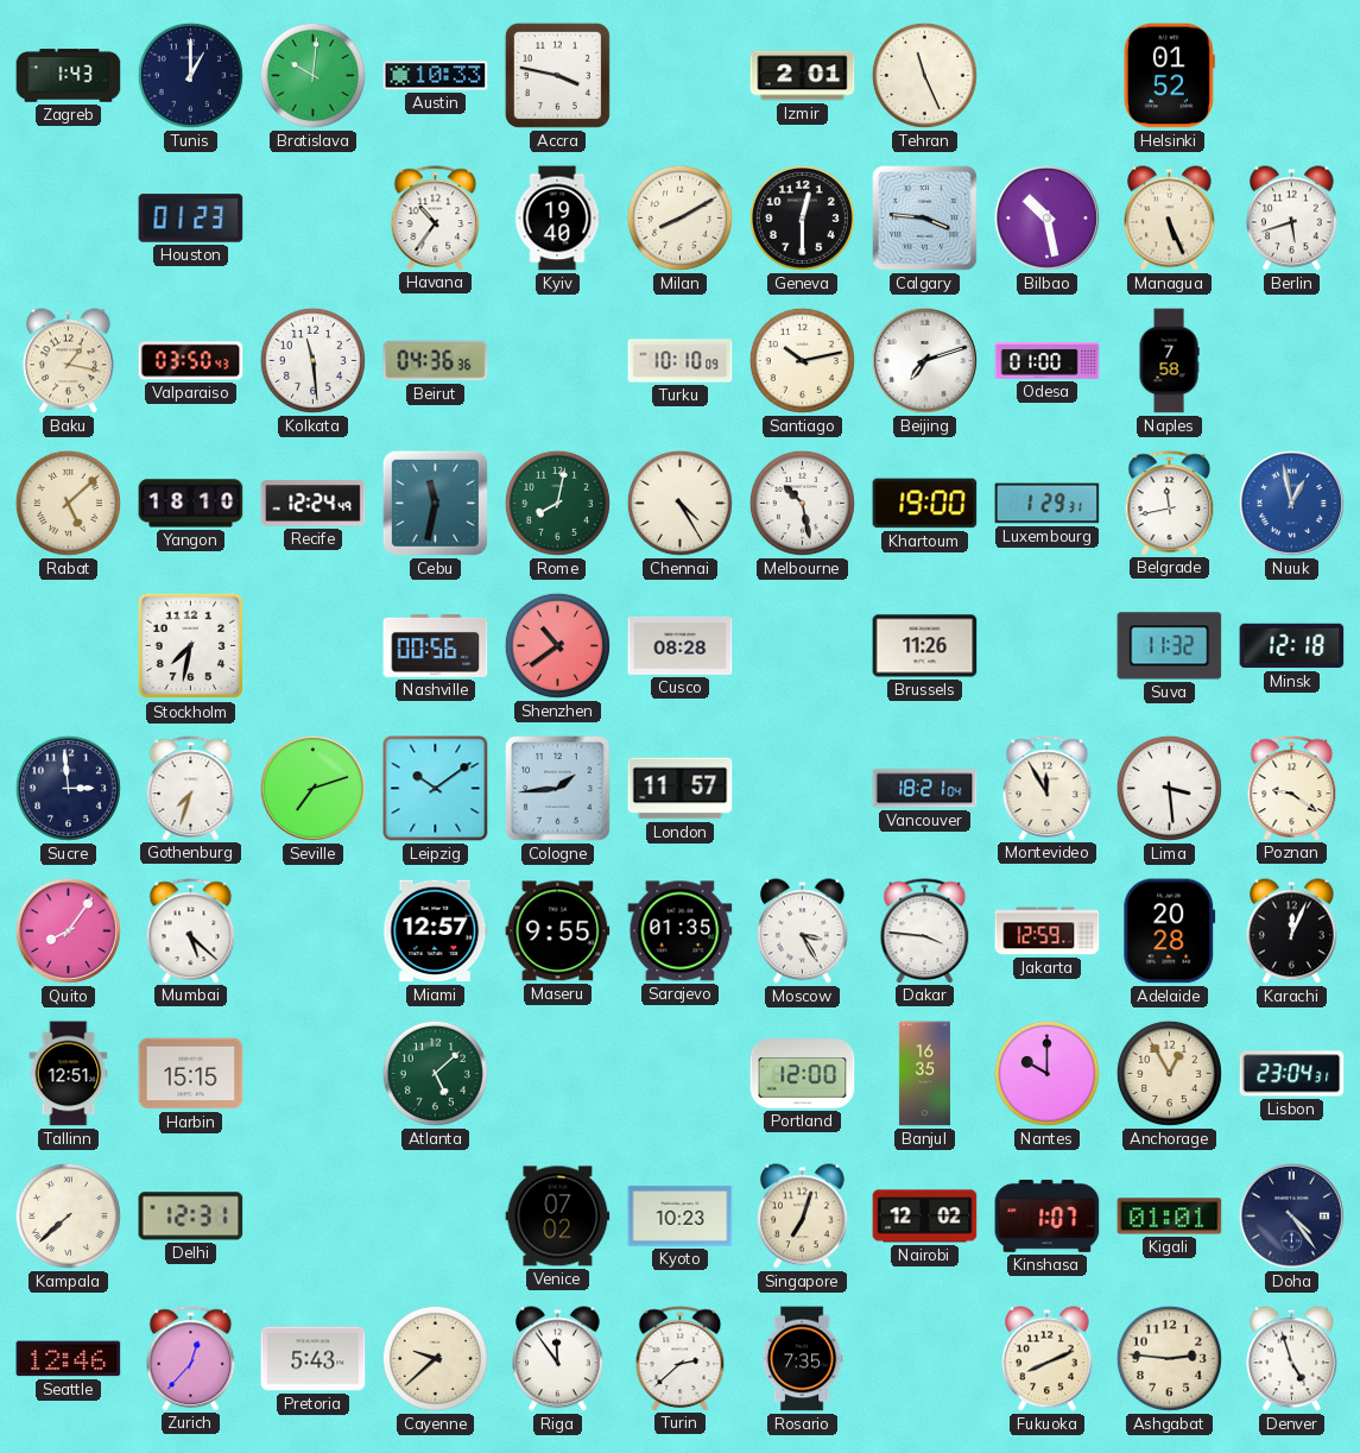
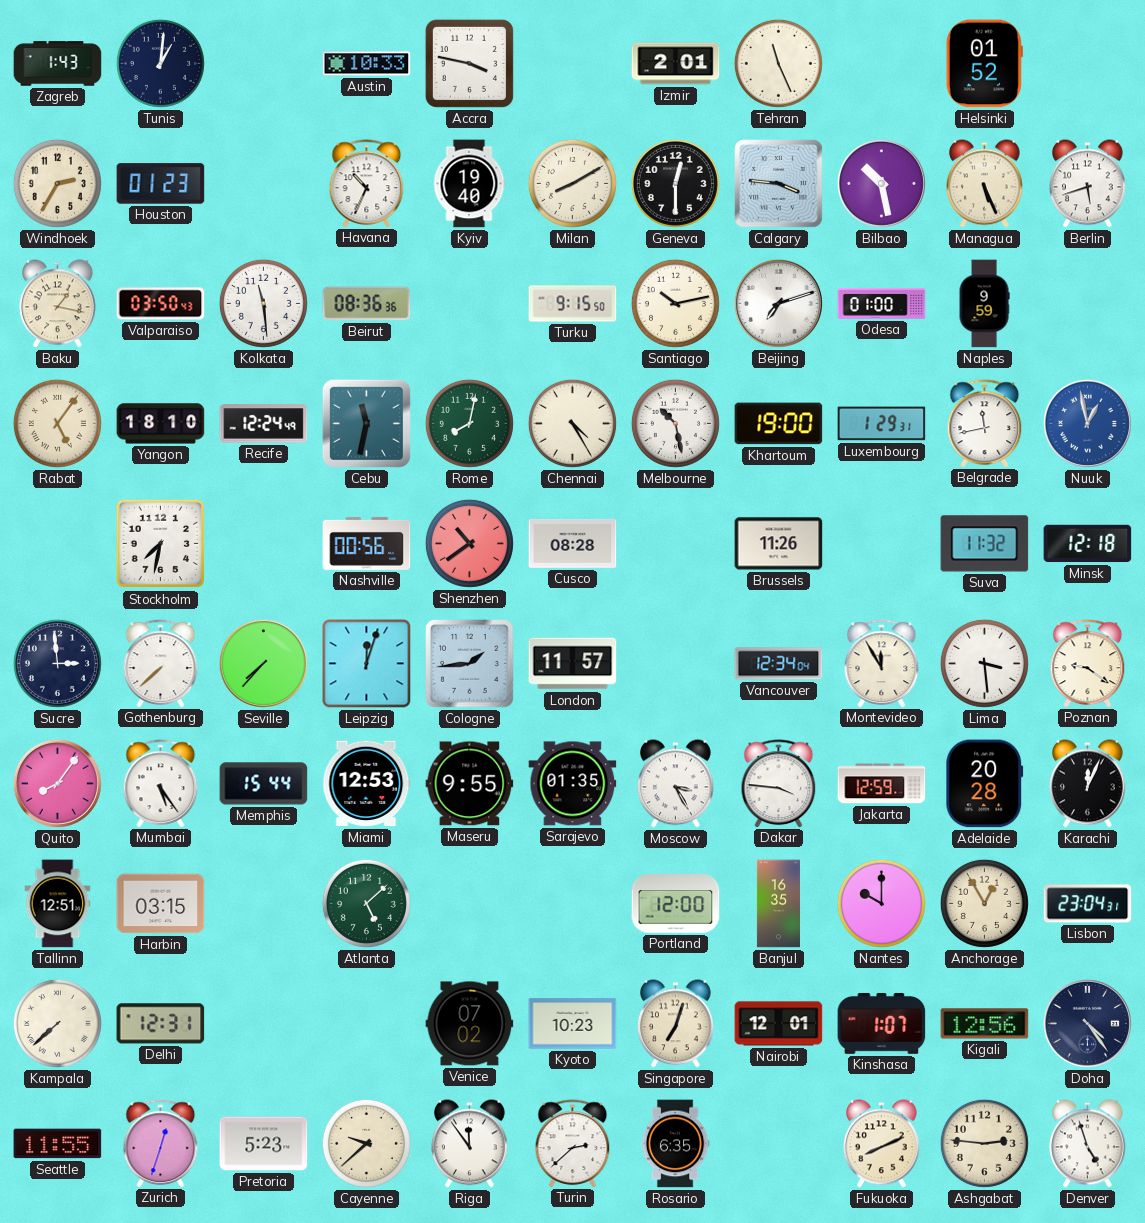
Tunis: 1:00 -> 1:01
Bratislava: 10:01 -> none
Windhoek: none -> 2:35
Havana: 10:36 -> 10:34
Beirut: 04:36 -> 08:36
Turku: 10:10 -> 9:15
Naples: 7:58 -> 9:59
Rabat: 5:08 -> 5:06
Gothenburg: 7:33 -> 7:38
Seville: 7:12 -> 7:37
Leipzig: 10:09 -> 12:03
Vancouver: 18:21 -> 12:34
Mumbai: 5:22 -> 5:24
Memphis: none -> 15:44
Miami: 12:57 -> 12:53
Harbin: 15:15 -> 03:15
Nairobi: 12:02 -> 12:01
Kigali: 01:01 -> 12:56
Seattle: 12:46 -> 11:55
Zurich: 12:37 -> 12:33
Pretoria: 5:43 -> 5:23
Rosario: 7:35 -> 6:35
